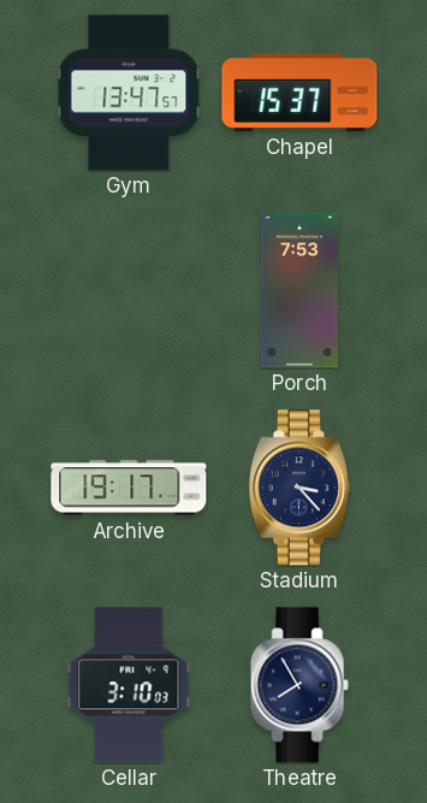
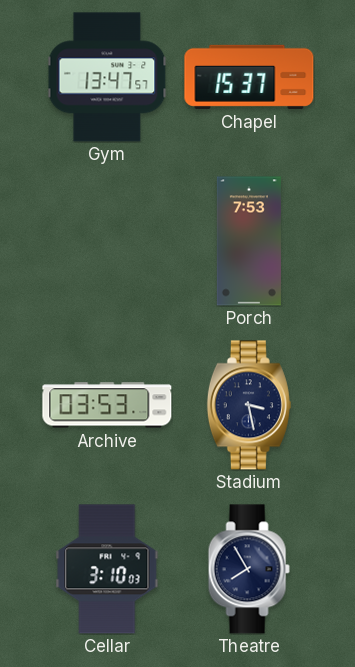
Archive: 19:17 -> 03:53
Stadium: 3:23 -> 3:28
